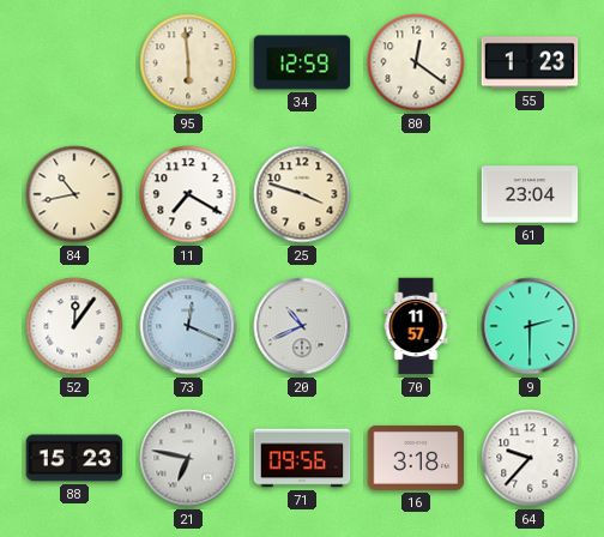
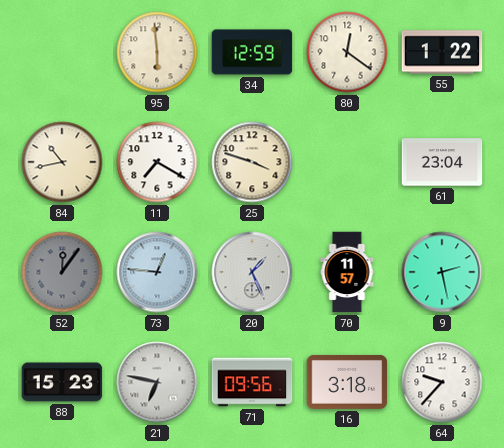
55: 1:23 -> 1:22
52 dial: white -> grey
73: 12:19 -> 12:46
20: 10:41 -> 1:26
9: 2:30 -> 2:28
